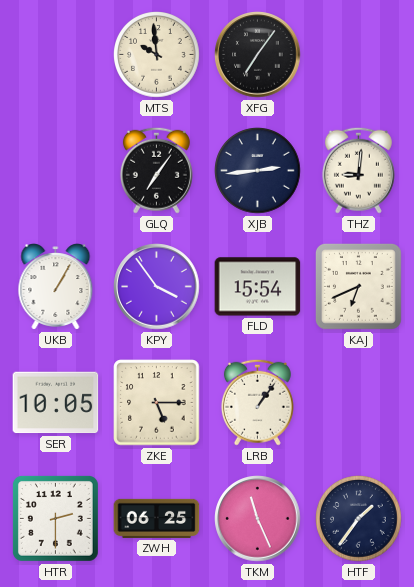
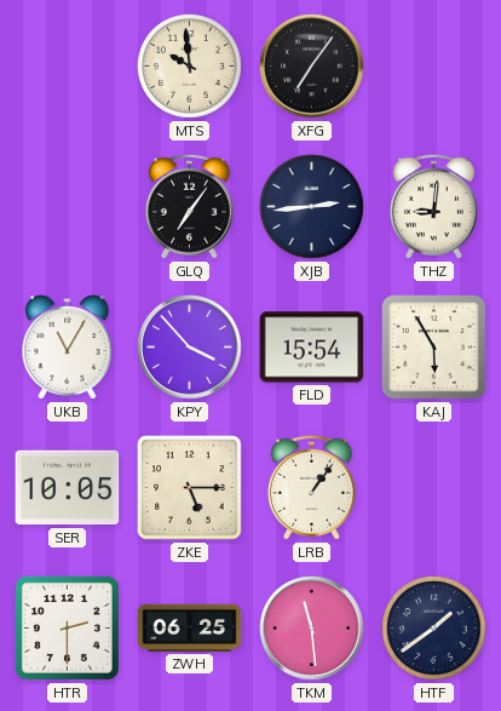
UKB: 1:05 -> 11:05
KPY: 3:54 -> 3:53
KAJ: 6:41 -> 5:55
TKM: 11:26 -> 11:29
HTF: 1:36 -> 1:39
